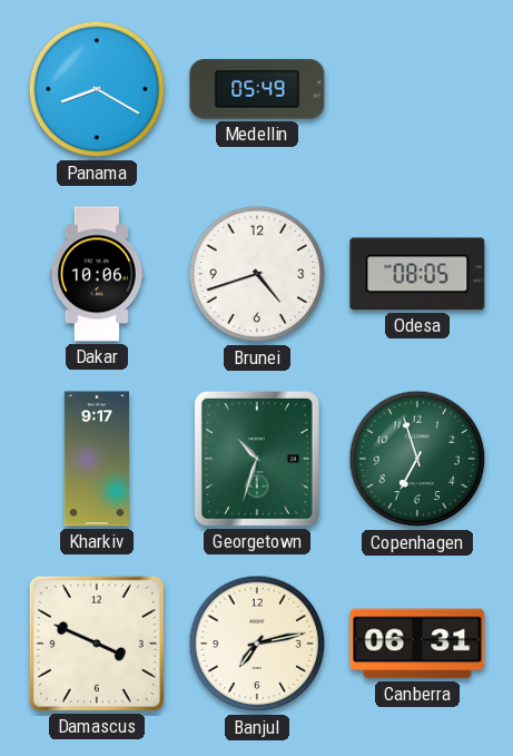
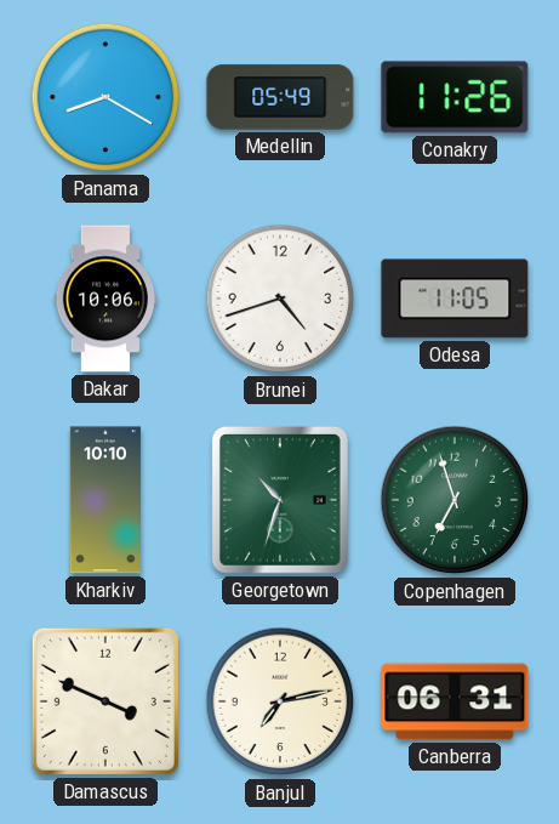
Conakry: none -> 11:26
Odesa: 08:05 -> 11:05
Kharkiv: 9:17 -> 10:10
